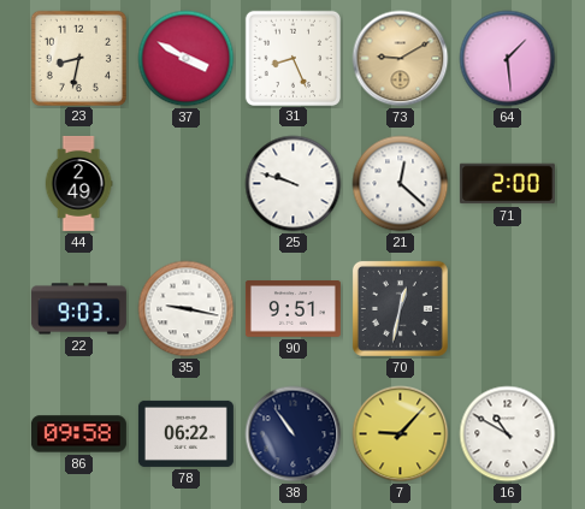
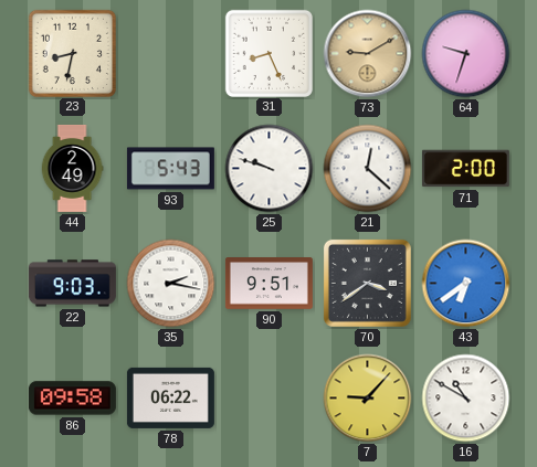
37: 3:50 -> none
64: 1:29 -> 9:33
93: none -> 5:43
35: 9:17 -> 2:17
70: 12:32 -> 3:39
43: none -> 6:39
38: 10:54 -> none
